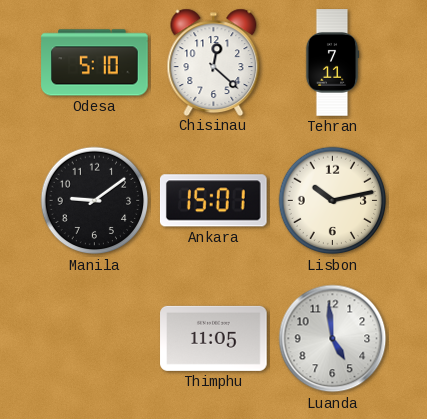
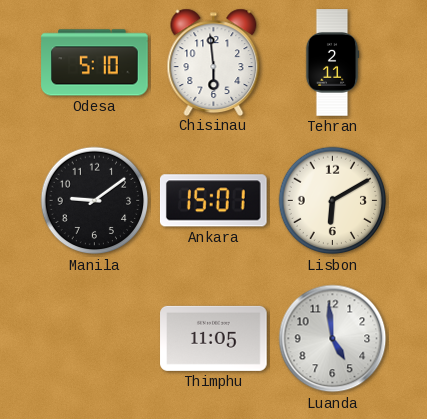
Chisinau: 12:22 -> 5:59
Tehran: 7:11 -> 2:11
Lisbon: 10:13 -> 6:10
